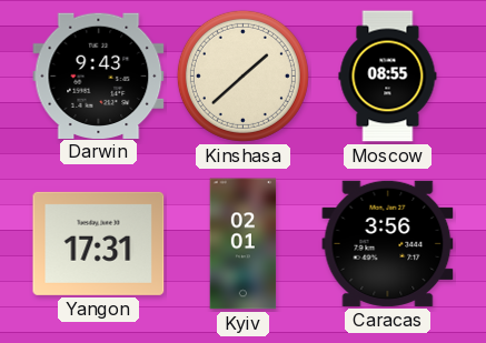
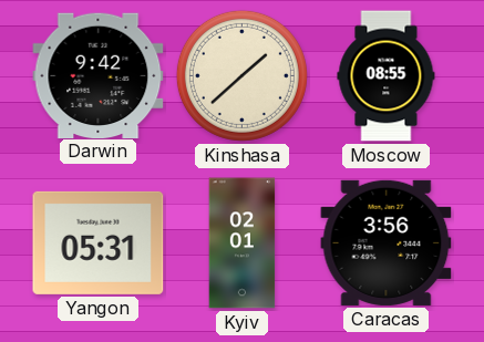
Darwin: 9:43 -> 9:42
Yangon: 17:31 -> 05:31
